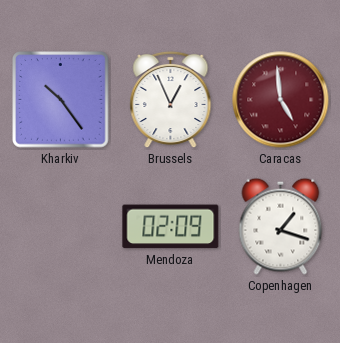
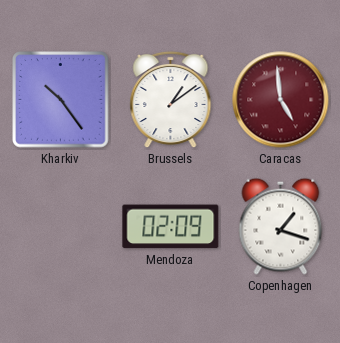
Brussels: 12:56 -> 1:09
